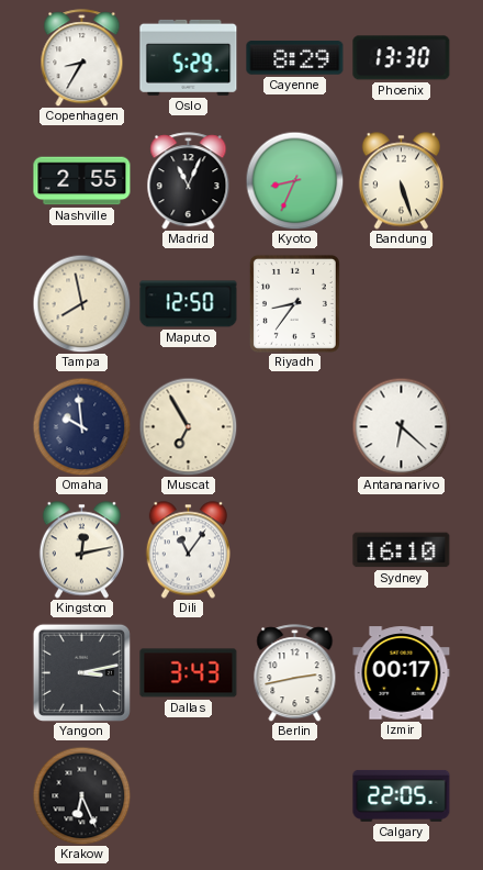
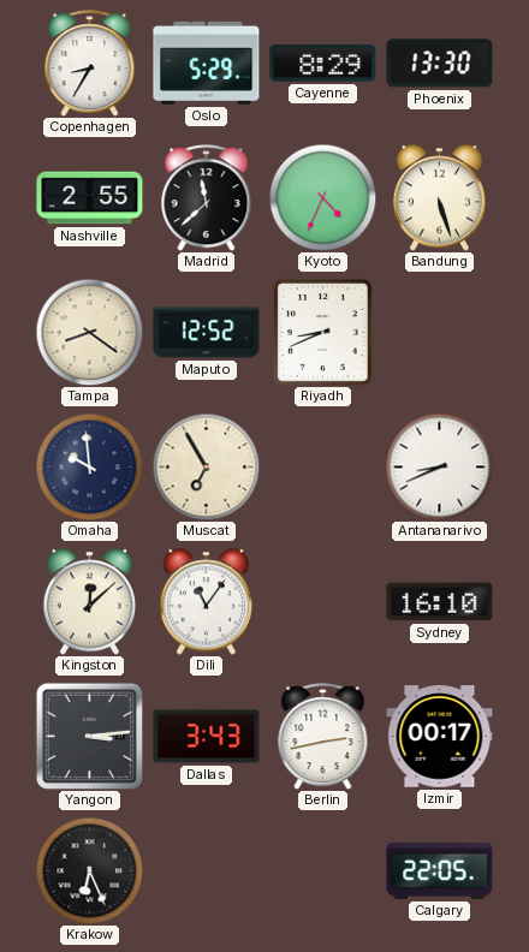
Madrid: 11:04 -> 11:38
Kyoto: 8:34 -> 4:34
Tampa: 7:58 -> 8:21
Maputo: 12:50 -> 12:52
Riyadh: 8:36 -> 8:41
Antananarivo: 6:22 -> 8:41
Kingston: 12:13 -> 12:08
Yangon: 3:13 -> 3:14
